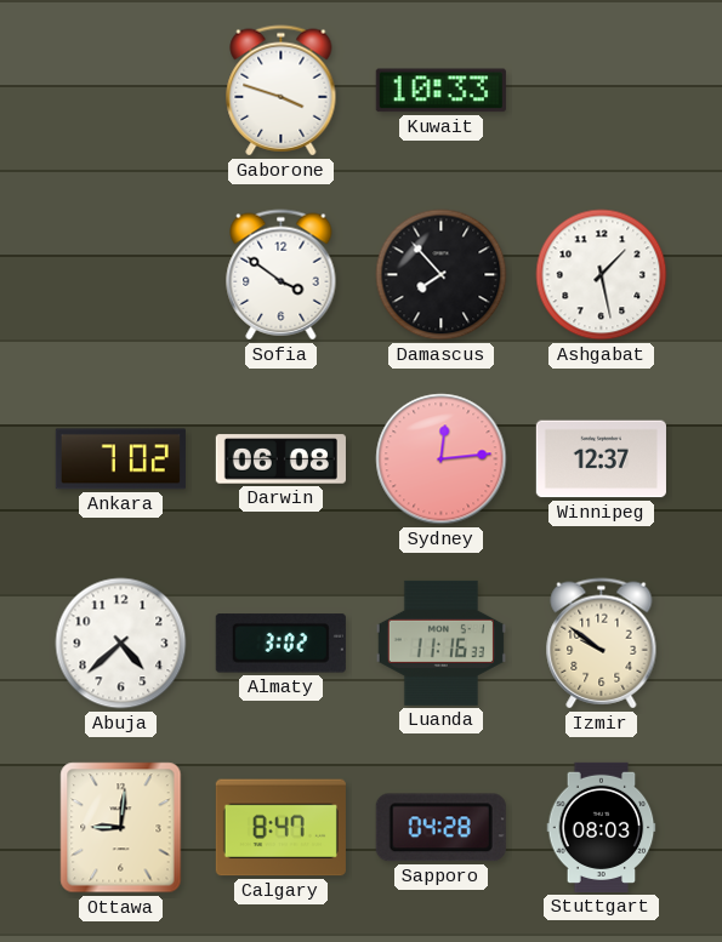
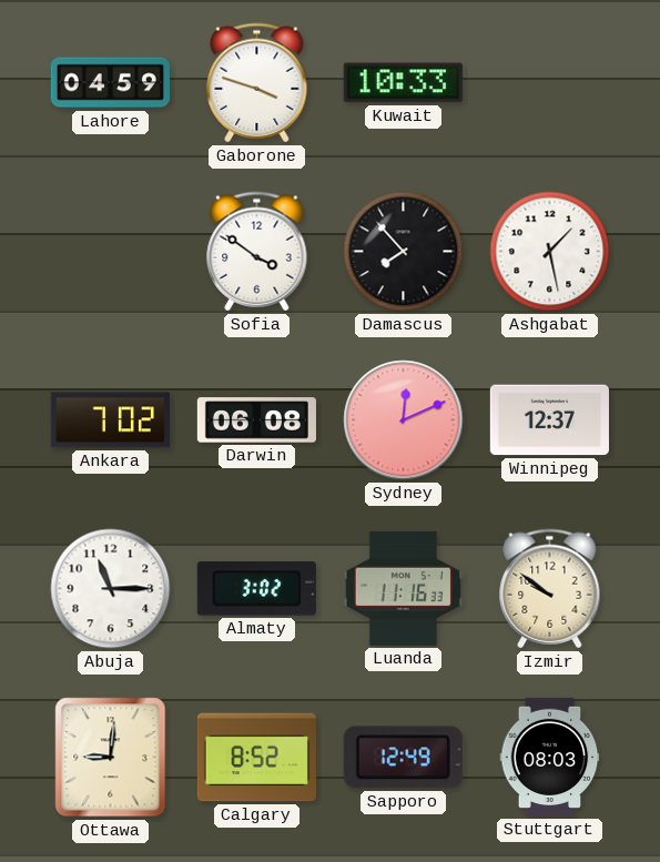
Lahore: none -> 04:59
Sydney: 12:14 -> 12:11
Abuja: 4:38 -> 11:15
Calgary: 8:47 -> 8:52
Sapporo: 04:28 -> 12:49
